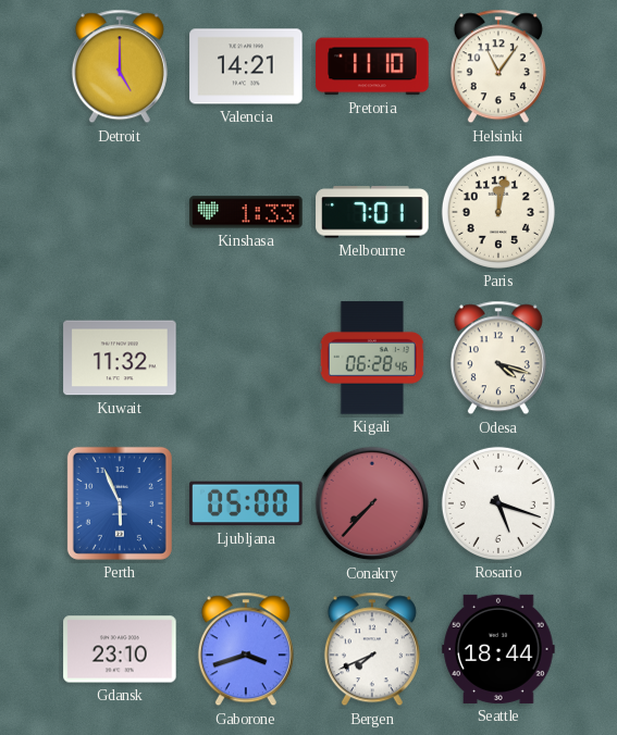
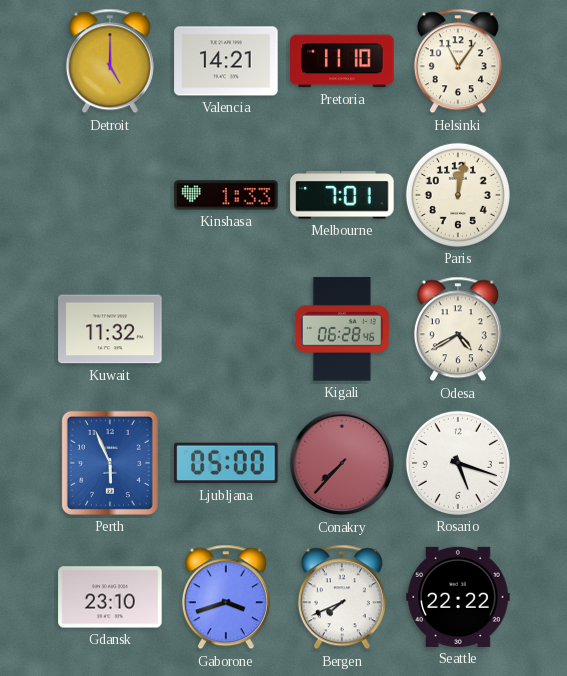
Odesa: 4:18 -> 4:40
Seattle: 18:44 -> 22:22
